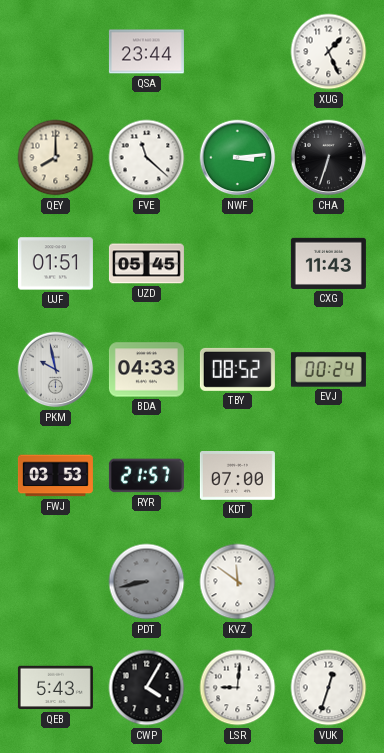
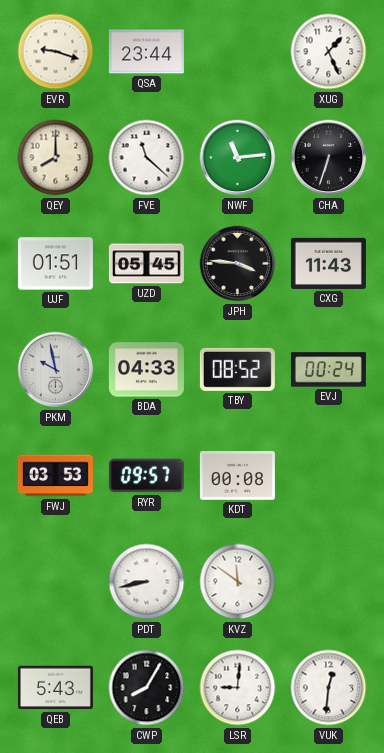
EVR: none -> 9:18
NWF: 3:14 -> 11:14
JPH: none -> 3:46
RYR: 21:57 -> 09:57
KDT: 07:00 -> 00:08
PDT dial: grey -> white
CWP: 4:05 -> 8:05
VUK: 12:33 -> 12:31
